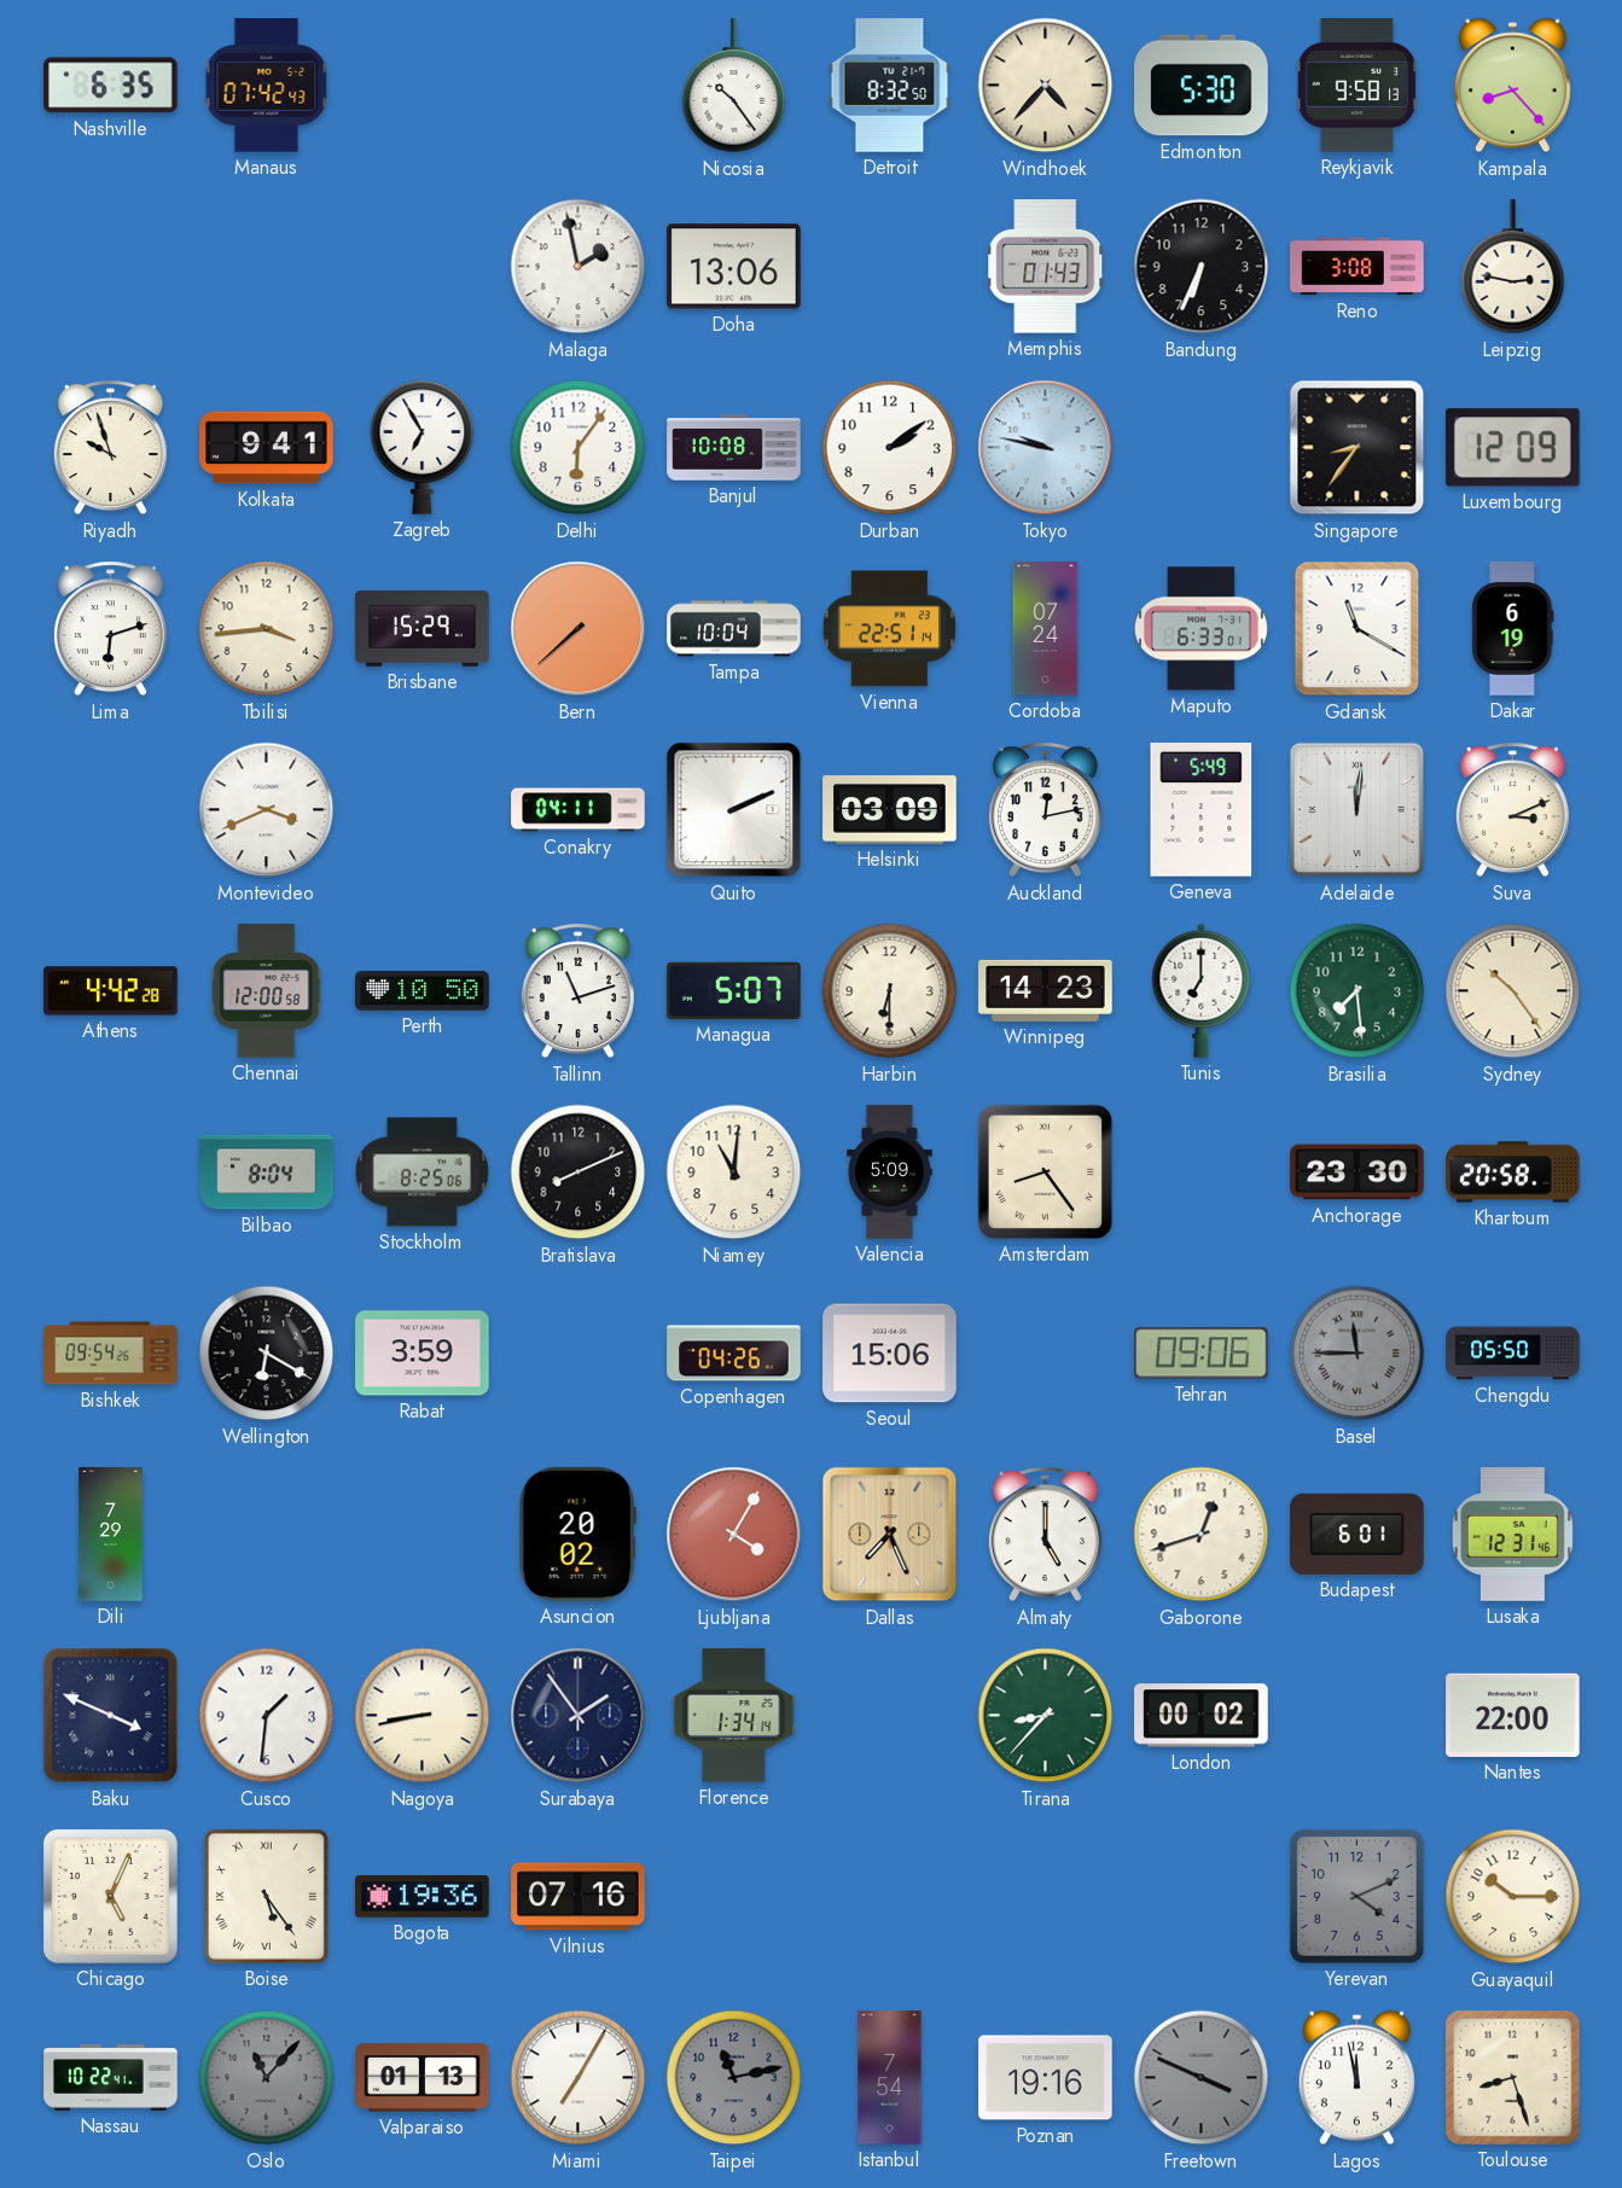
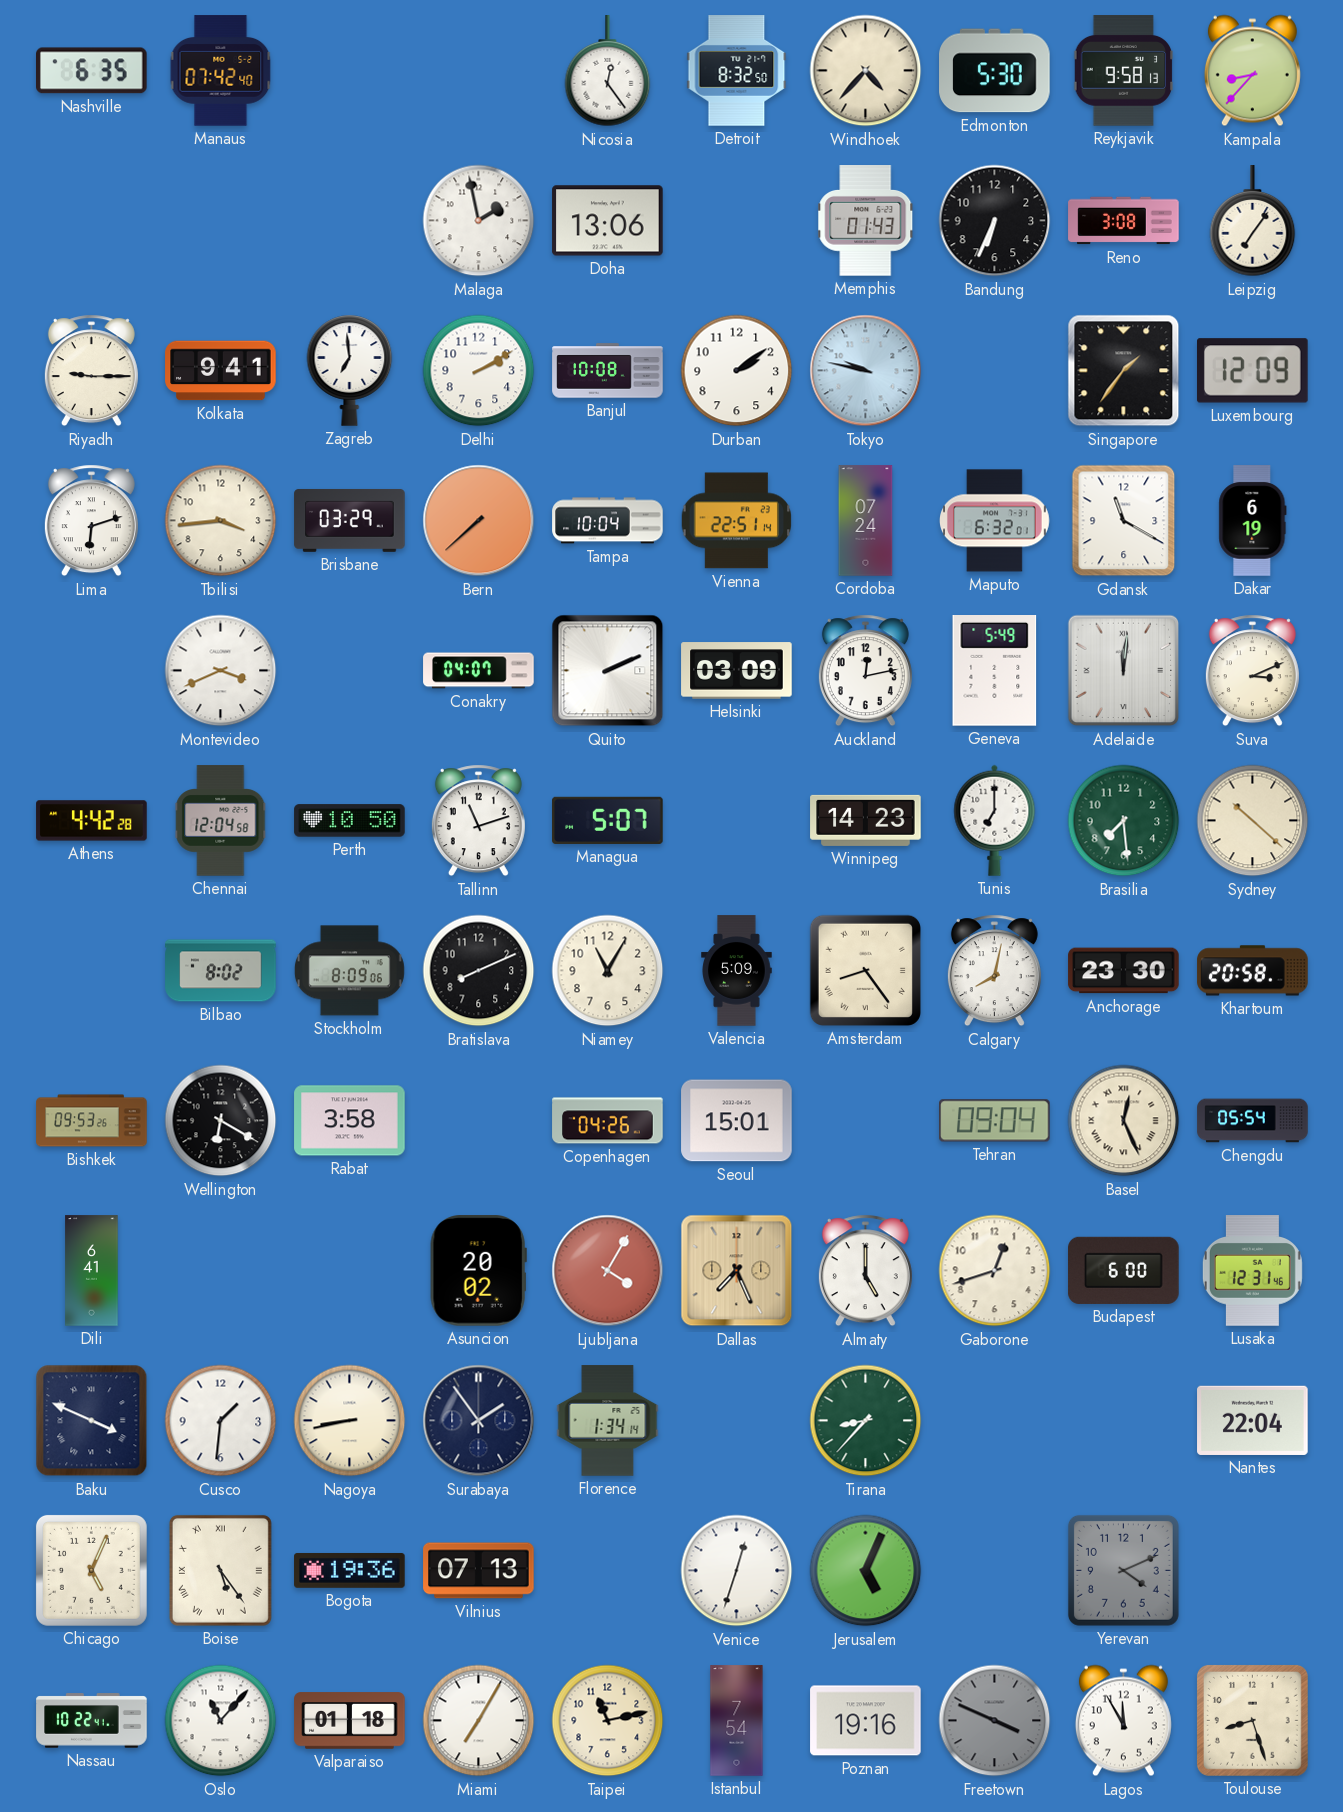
Manaus: 07:42:43 -> 07:42:40
Nicosia: 10:24 -> 12:24
Kampala: 8:23 -> 8:37
Leipzig: 2:47 -> 7:06
Riyadh: 9:57 -> 9:15
Zagreb: 6:55 -> 6:59
Delhi: 6:06 -> 2:10
Singapore: 8:36 -> 1:36
Brisbane: 15:29 -> 03:29
Maputo: 6:33 -> 6:32
Conakry: 04:11 -> 04:07
Chennai: 12:00 -> 12:04
Harbin: 6:30 -> none
Sydney: 10:24 -> 10:22
Bilbao: 8:04 -> 8:02
Stockholm: 8:25 -> 8:09
Niamey: 11:01 -> 11:05
Calgary: none -> 8:02
Bishkek: 09:54 -> 09:53
Rabat: 3:59 -> 3:58
Seoul: 15:06 -> 15:01
Tehran: 09:06 -> 09:04
Basel: 11:45 -> 12:26
Basel dial: grey -> cream
Chengdu: 05:50 -> 05:54
Dili: 7:29 -> 6:41
Budapest: 6:01 -> 6:00
London: 00:02 -> none
Nantes: 22:00 -> 22:04
Vilnius: 07:16 -> 07:13
Venice: none -> 12:33
Jerusalem: none -> 5:04
Guayaquil: 10:15 -> none
Oslo dial: grey -> white
Valparaiso: 01:13 -> 01:18
Taipei dial: grey -> cream
Lagos: 11:58 -> 11:55
